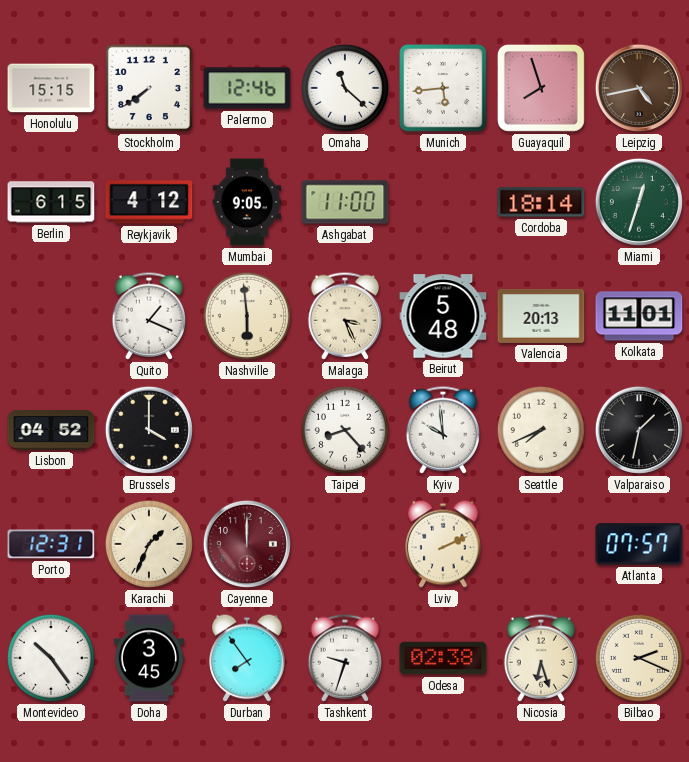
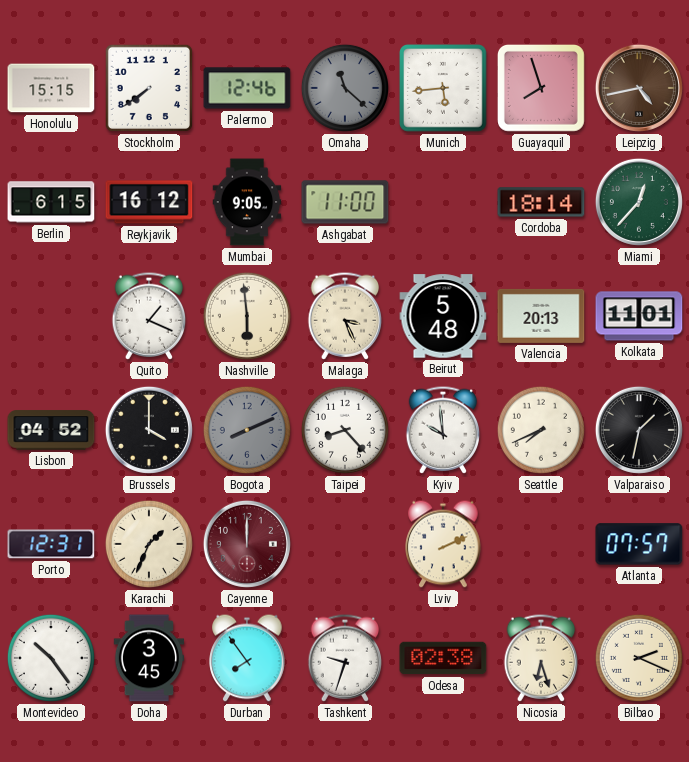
Omaha dial: white -> grey
Reykjavik: 4:12 -> 16:12
Miami: 12:33 -> 12:37
Bogota: none -> 8:11
